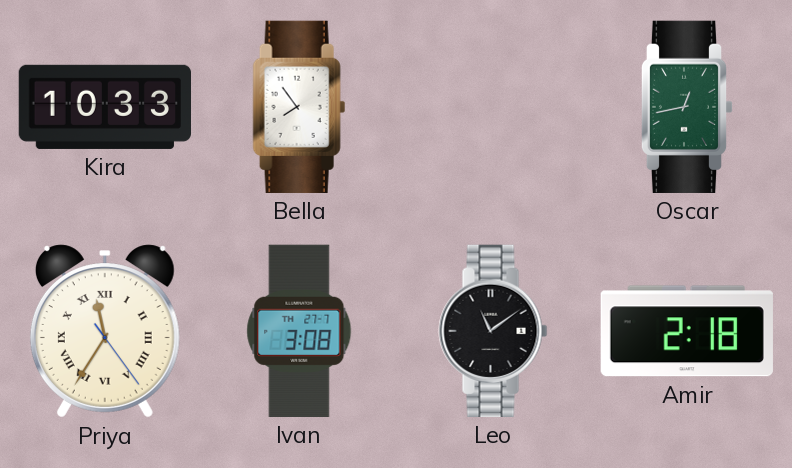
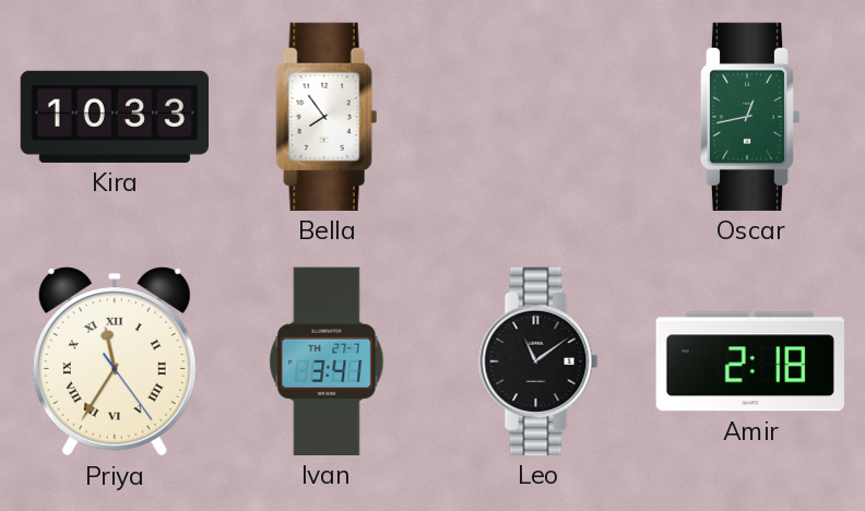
Ivan: 3:08 -> 3:41
